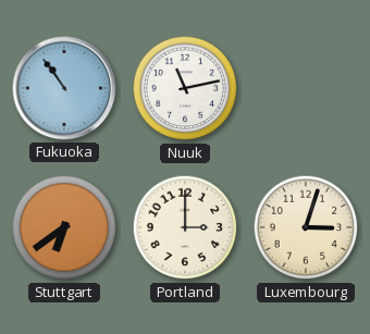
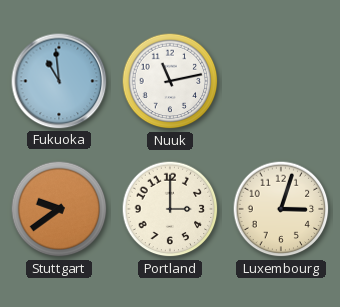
Fukuoka: 10:54 -> 10:59
Stuttgart: 6:39 -> 9:39
